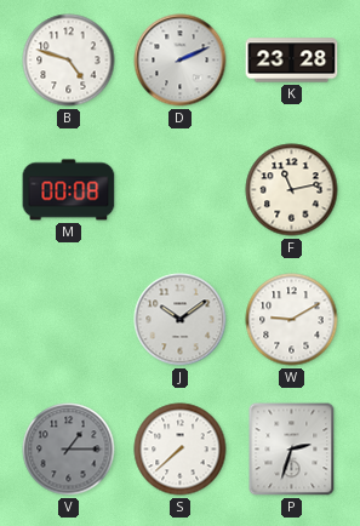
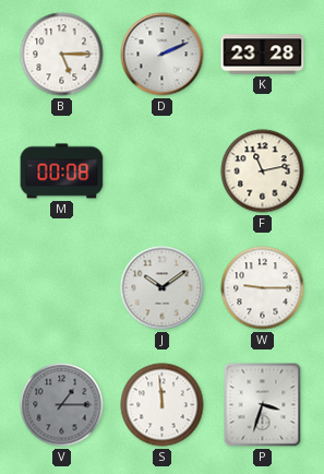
B: 4:48 -> 5:15
W: 9:10 -> 9:15
S: 7:38 -> 11:59
P: 2:33 -> 3:33
